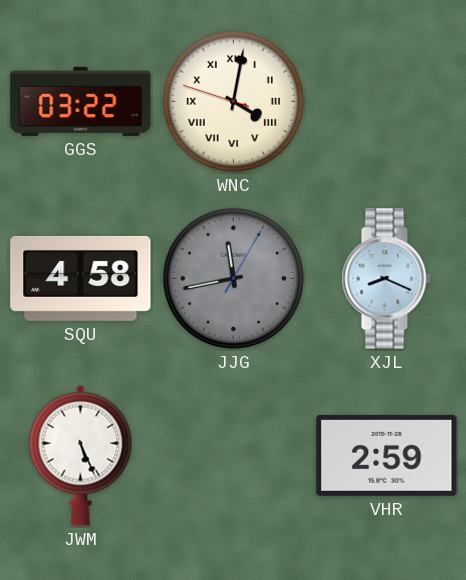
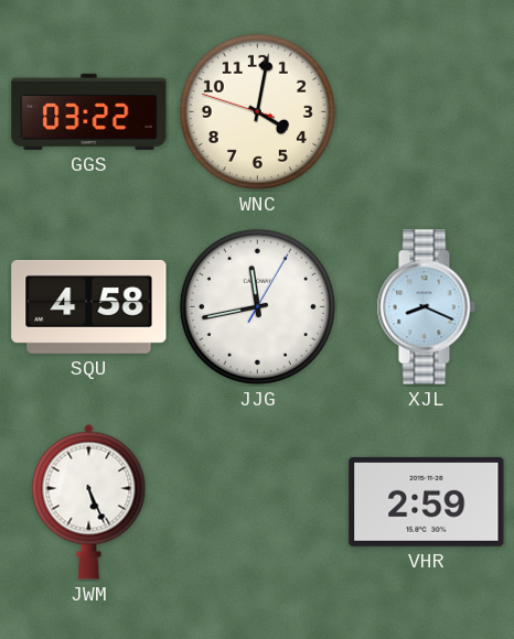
WNC numerals: Roman -> Arabic
JJG dial: grey -> white
